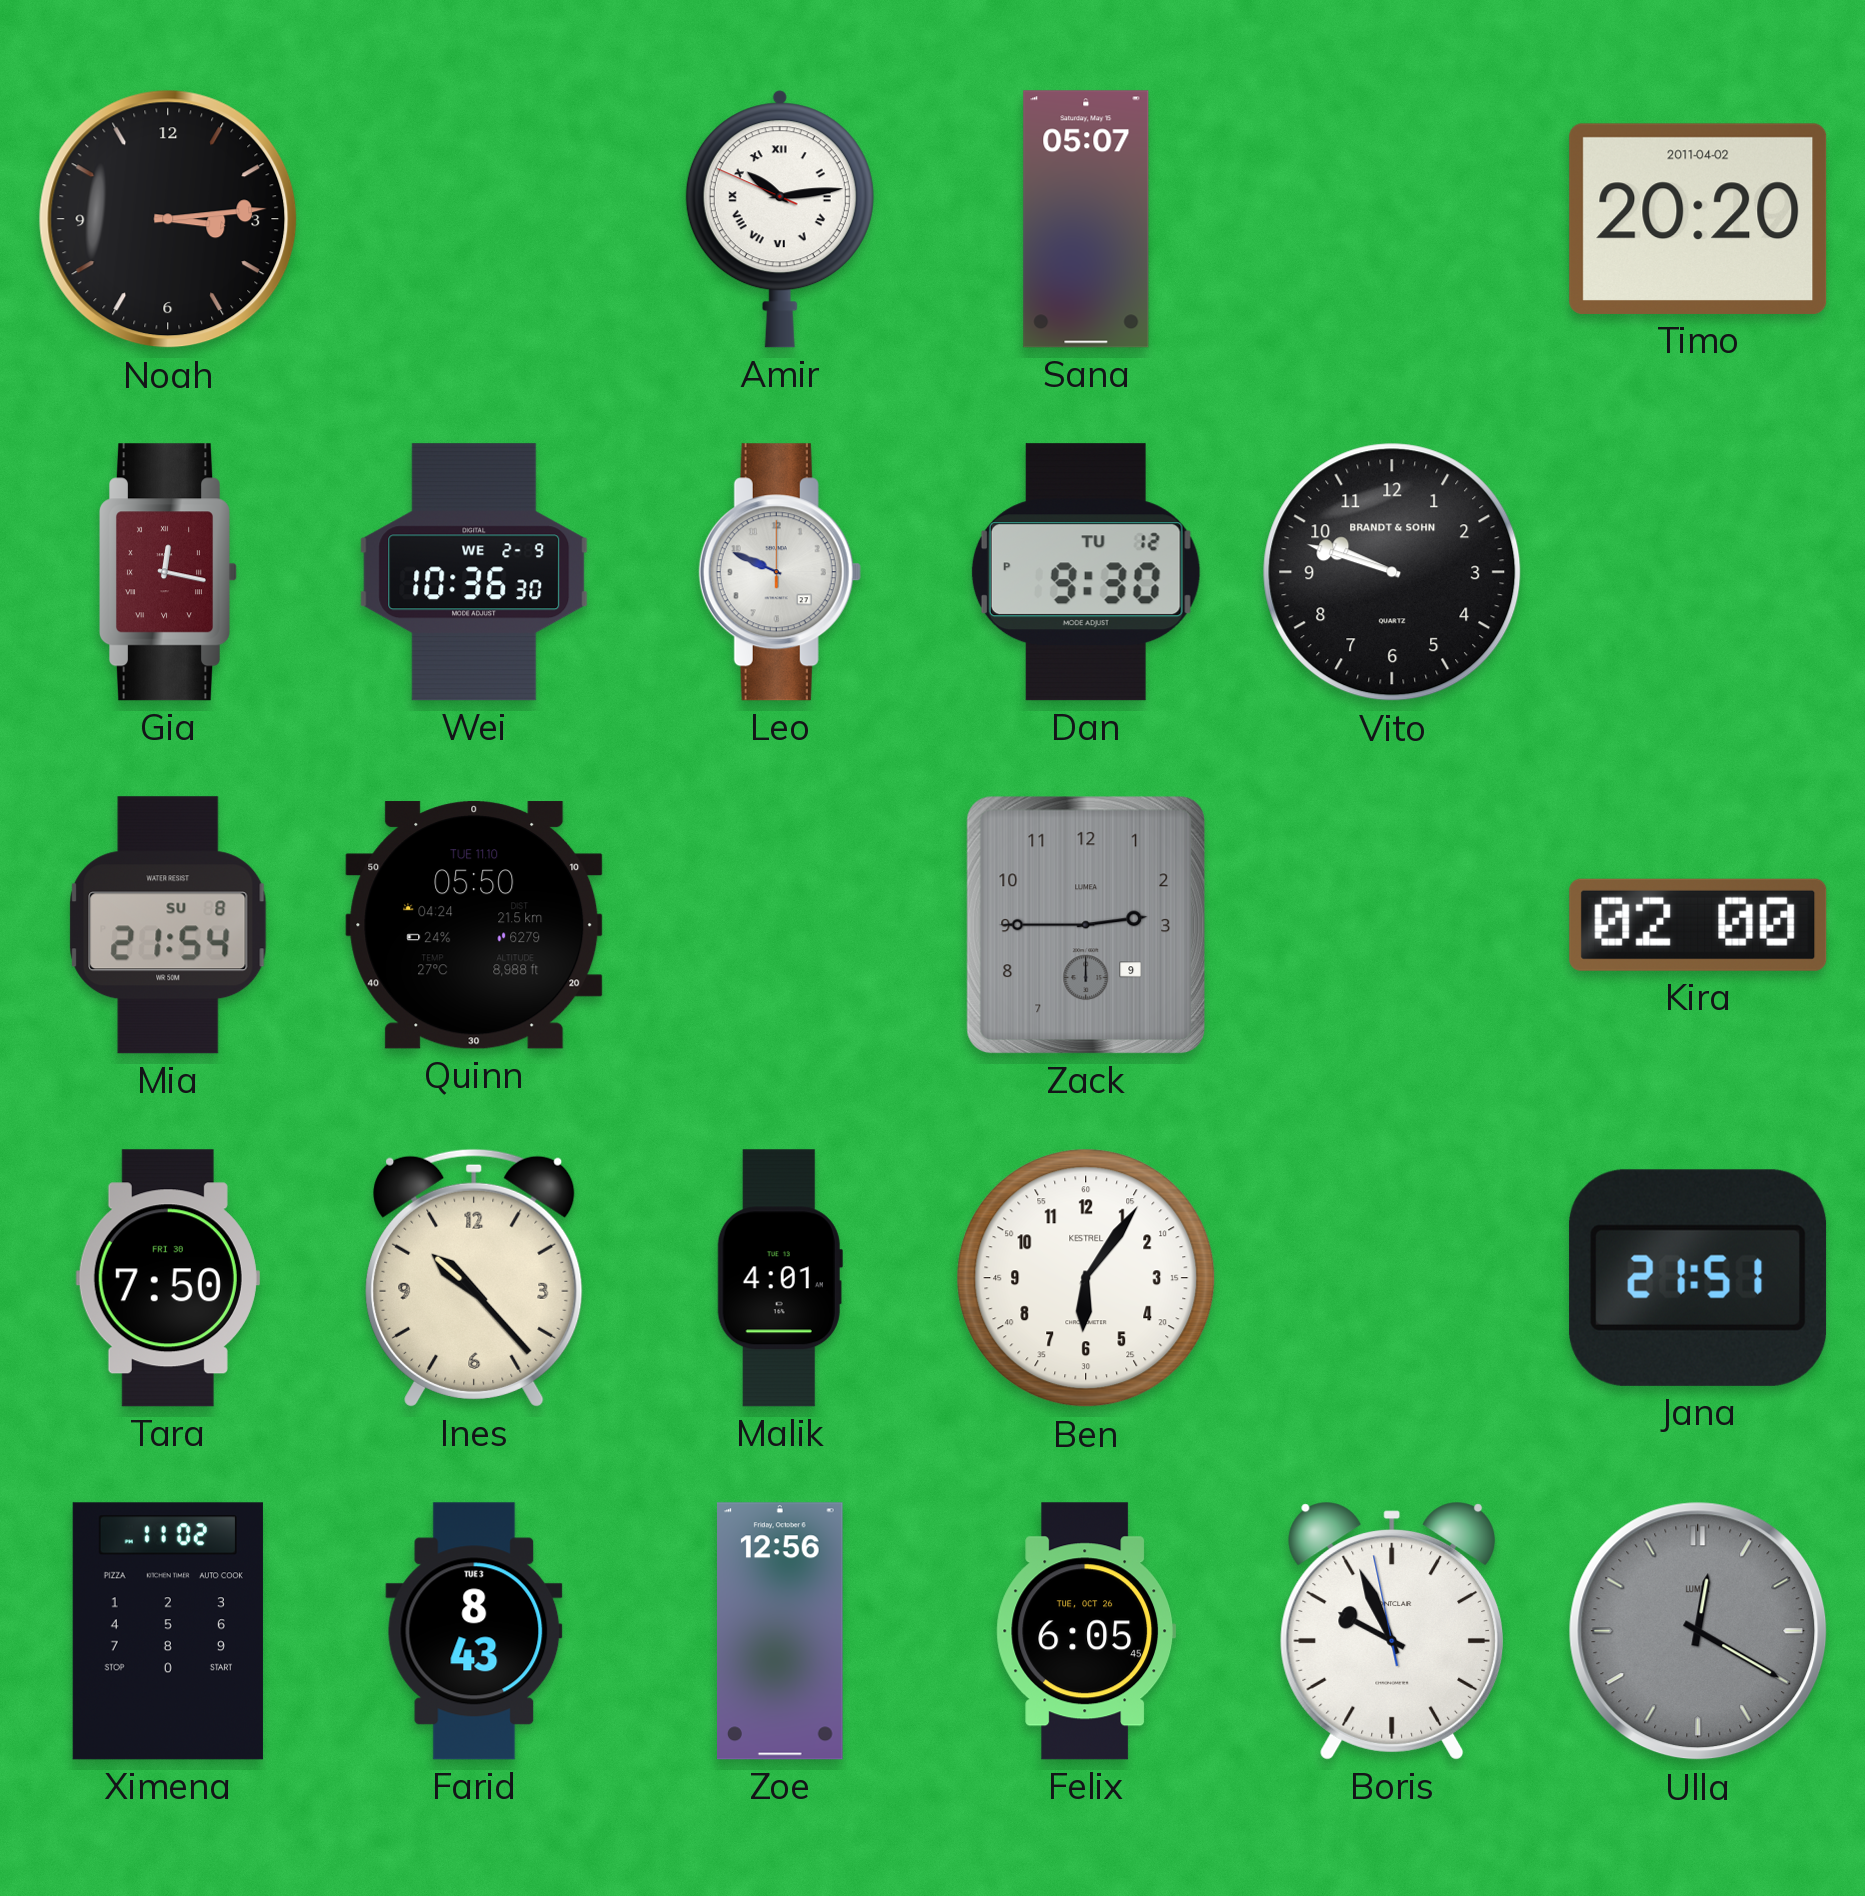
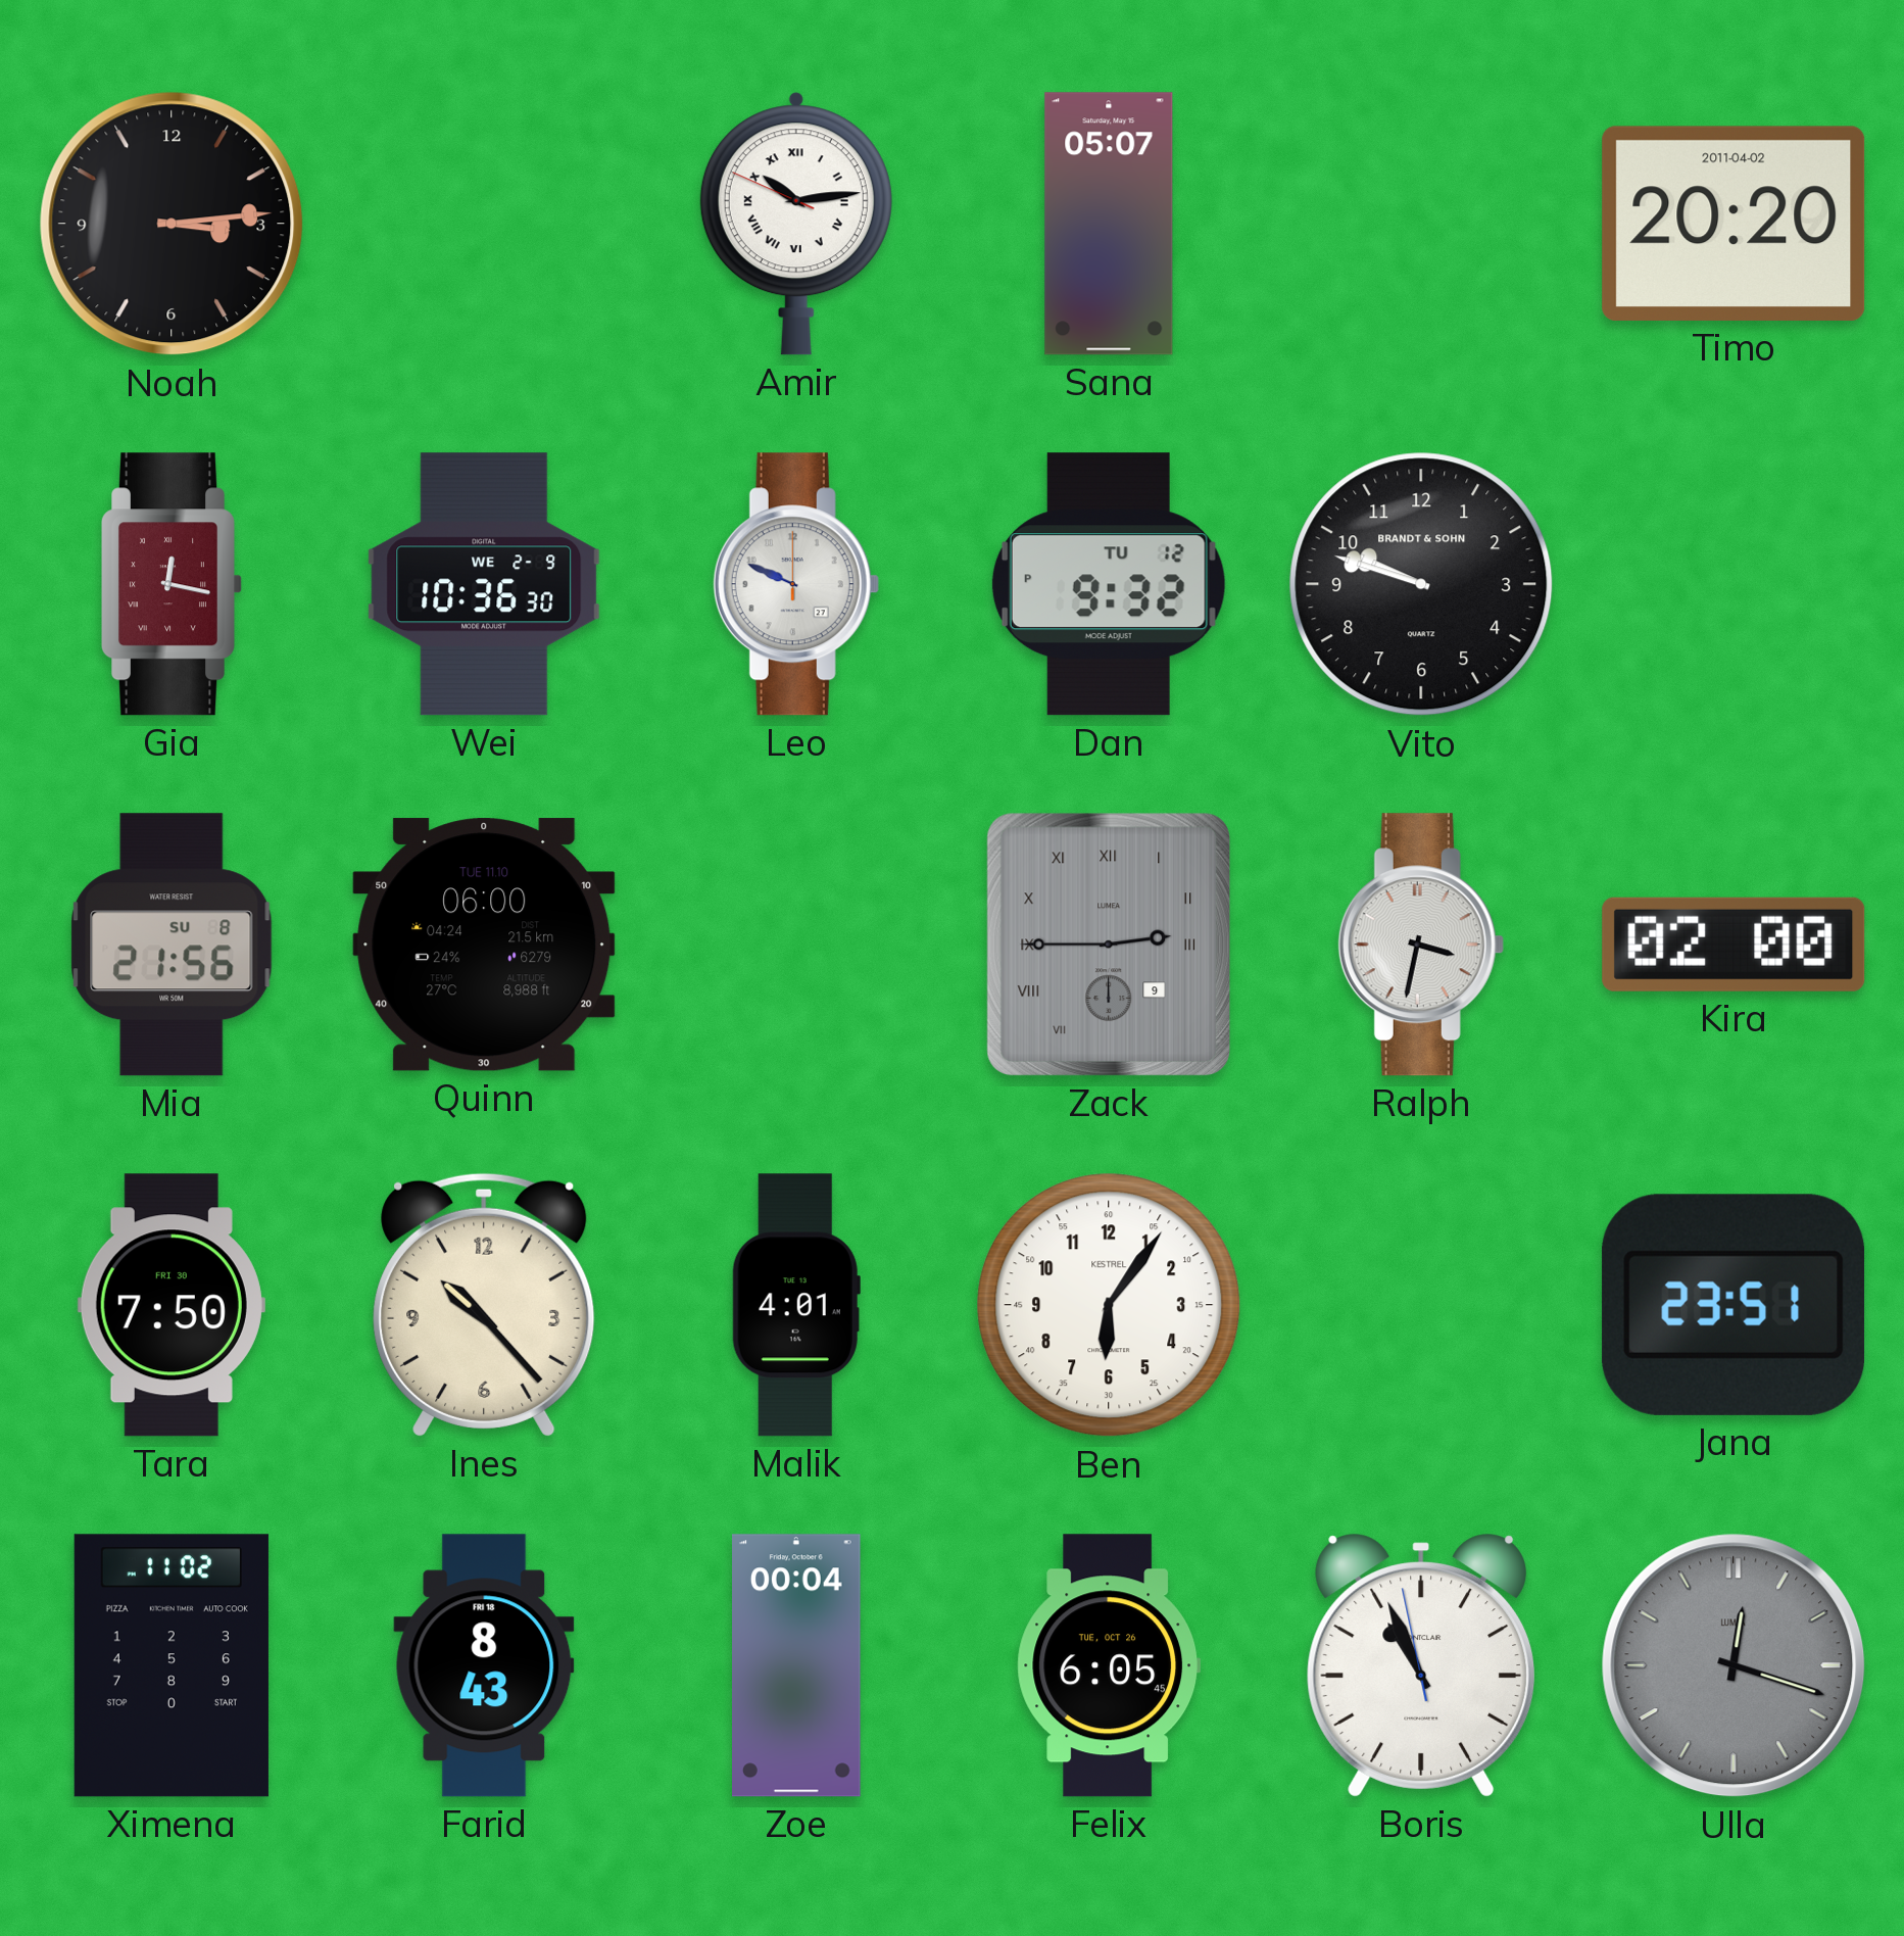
Dan: 9:30 -> 9:32
Mia: 21:54 -> 21:56
Quinn: 05:50 -> 06:00
Zack numerals: Arabic -> Roman
Ralph: none -> 3:32
Jana: 21:51 -> 23:51
Farid date: TUE 3 -> FRI 18
Zoe: 12:56 -> 00:04
Boris: 9:55 -> 10:55
Ulla: 12:20 -> 12:18
